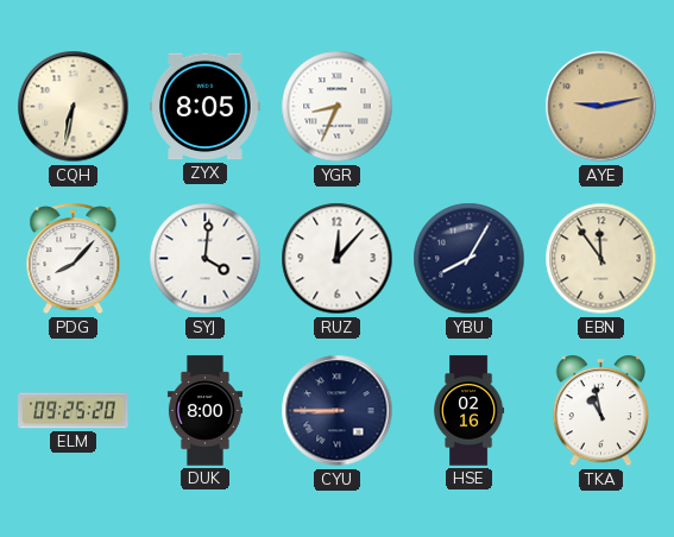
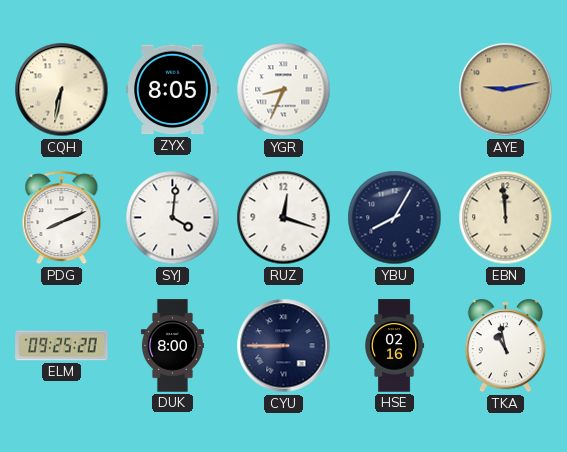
PDG: 8:07 -> 8:11
RUZ: 12:07 -> 12:18
EBN: 11:54 -> 11:59
